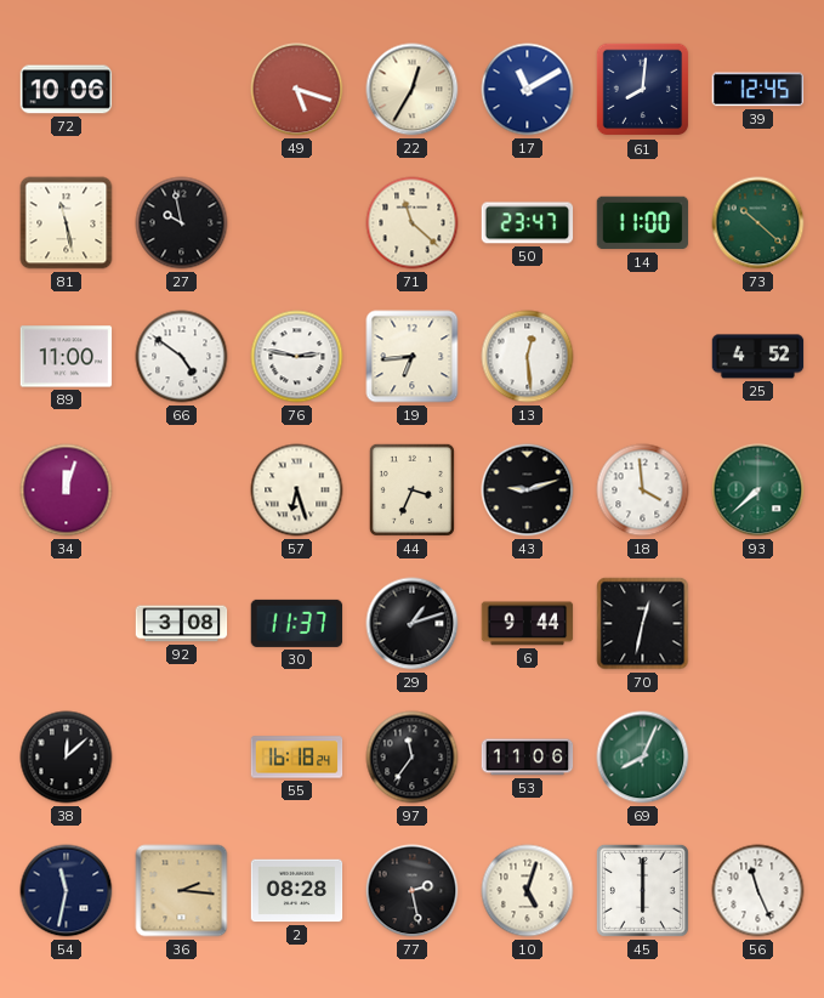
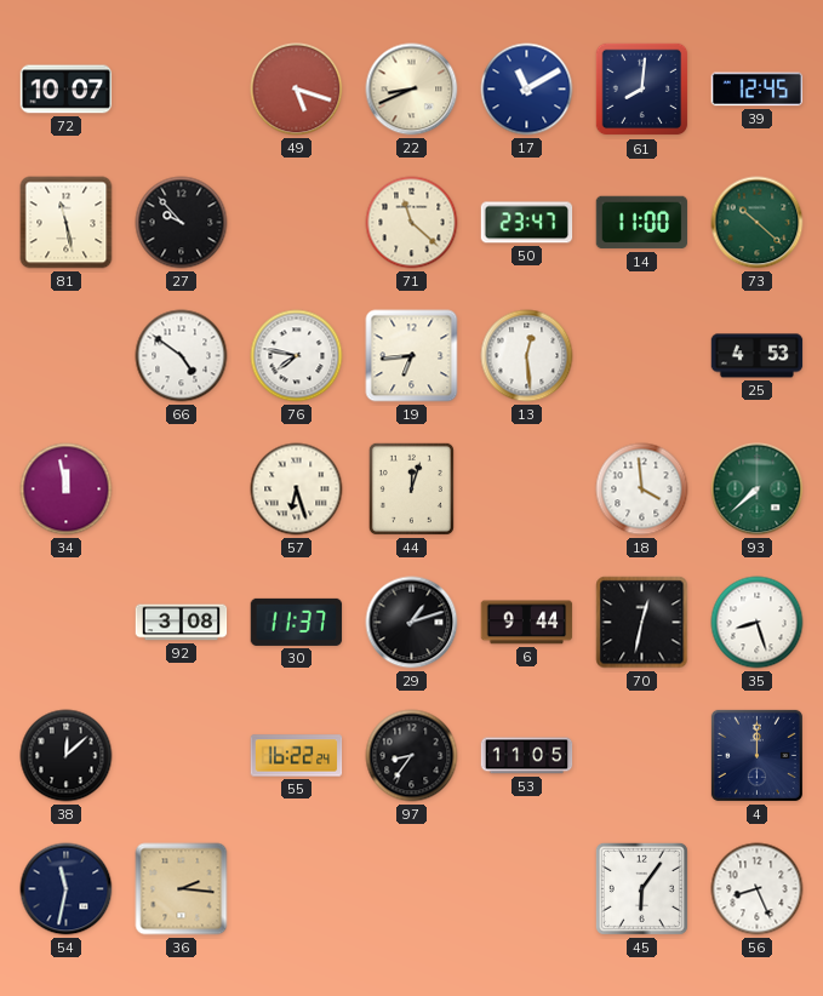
72: 10:06 -> 10:07
22: 12:35 -> 8:41
27: 9:58 -> 9:53
89: 11:00 -> none
76: 2:47 -> 7:47
25: 4:52 -> 4:53
34: 12:03 -> 11:58
44: 3:34 -> 12:03
43: 9:12 -> none
35: none -> 8:27
55: 16:18 -> 16:22
97: 11:36 -> 8:36
53: 11:06 -> 11:05
69: 8:04 -> none
4: none -> 12:00
2: 08:28 -> none
77: 2:28 -> none
10: 5:03 -> none
45: 6:00 -> 6:06
56: 11:26 -> 8:26
